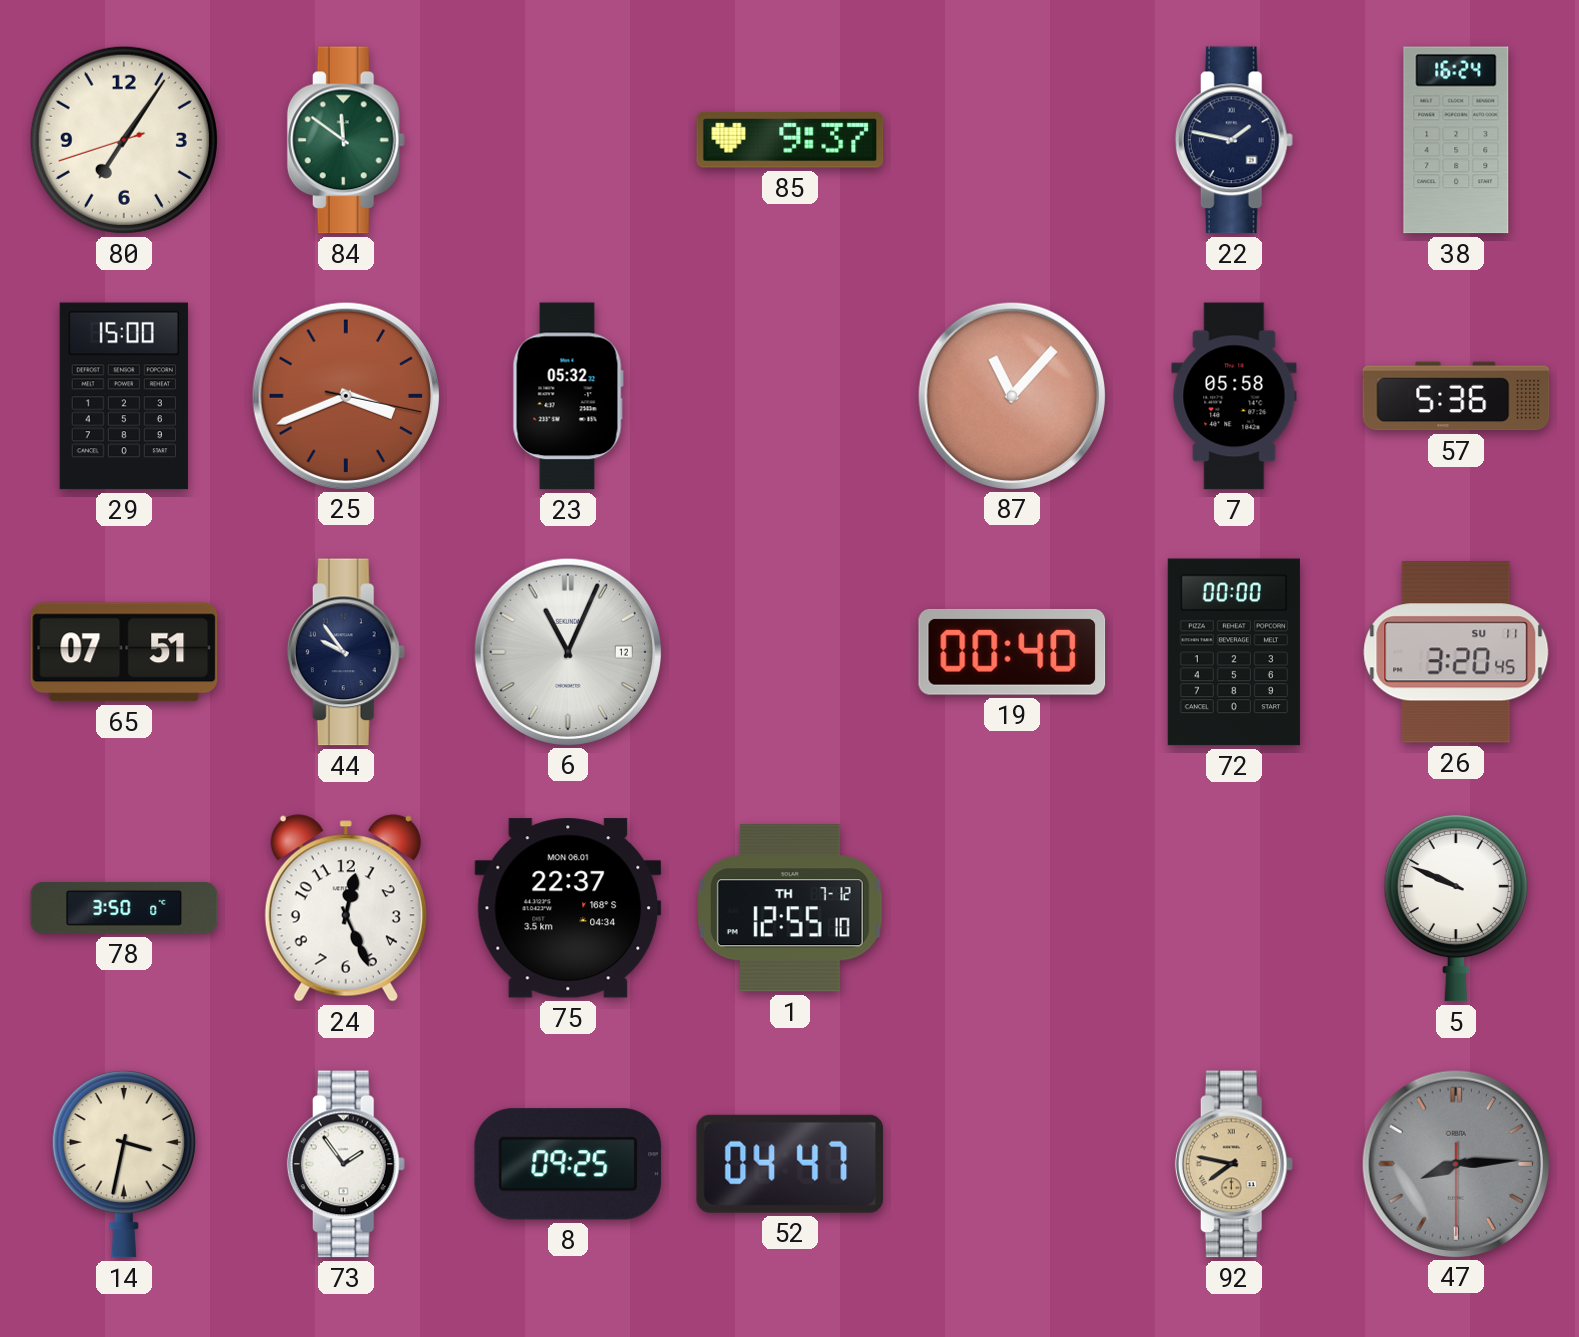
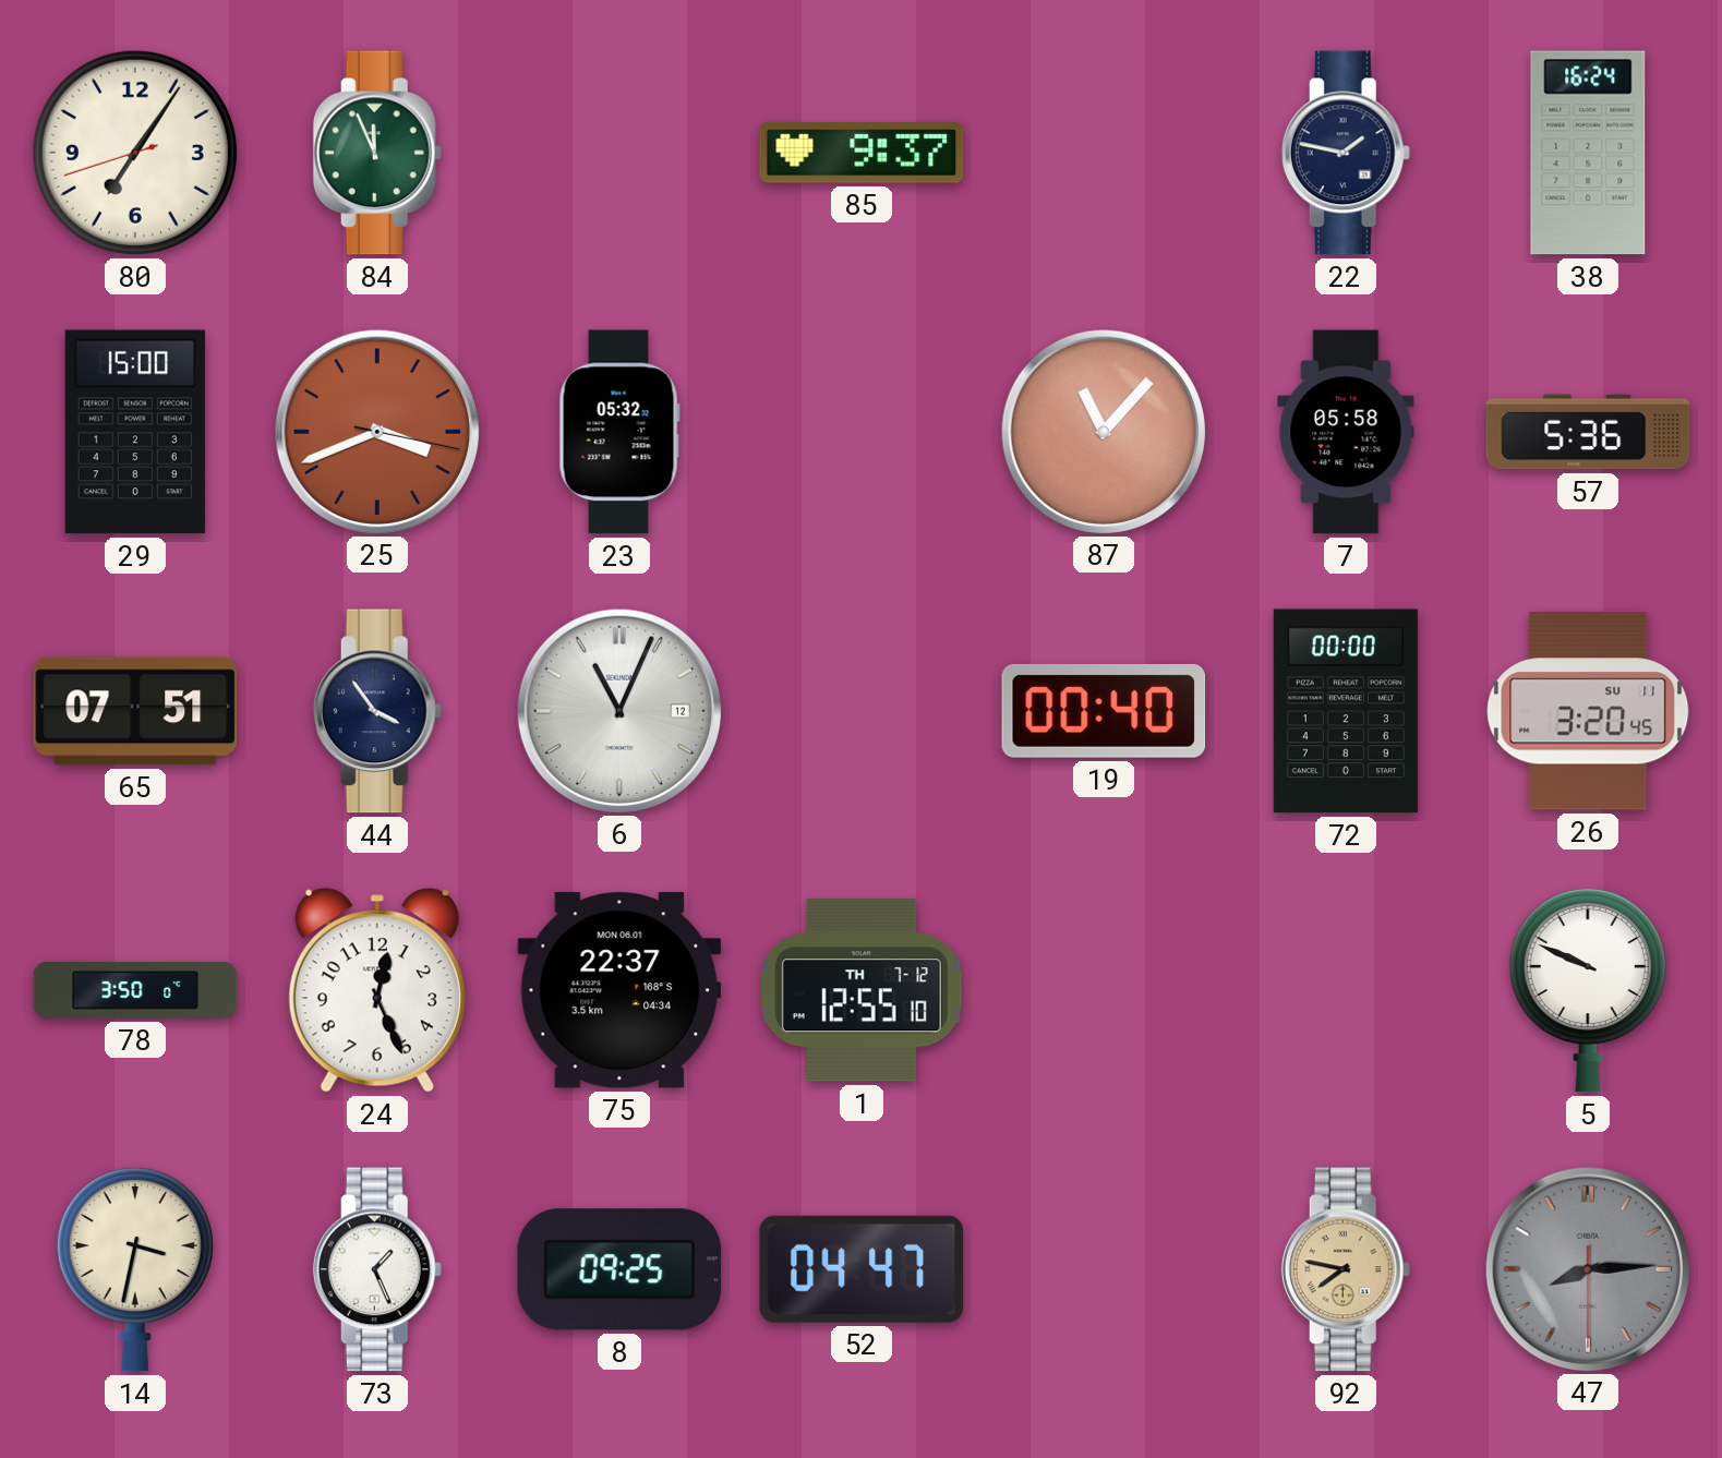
84: 11:51 -> 11:56
44: 9:54 -> 3:54
73: 1:54 -> 1:26
